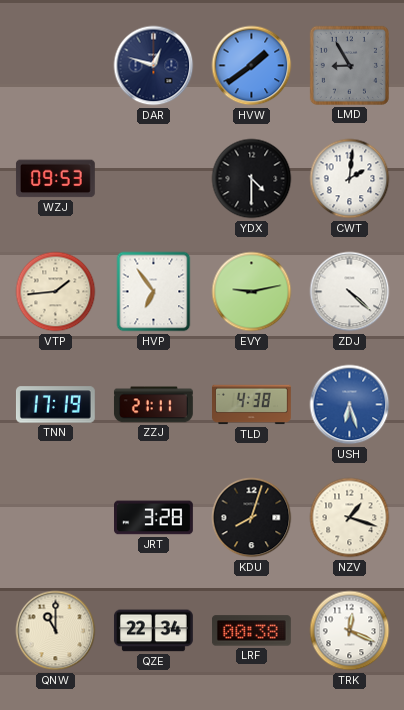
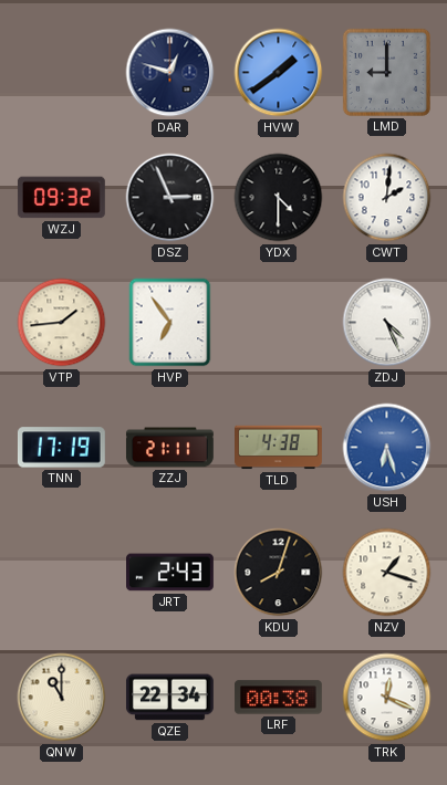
LMD: 8:55 -> 9:00
WZJ: 09:53 -> 09:32
DSZ: none -> 2:56
EVY: 9:13 -> none
ZDJ: 4:22 -> 4:26
JRT: 3:28 -> 2:43
